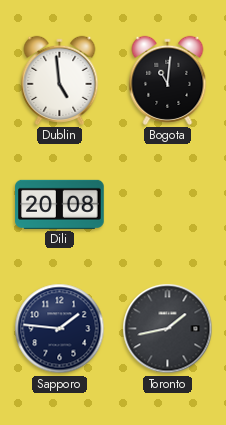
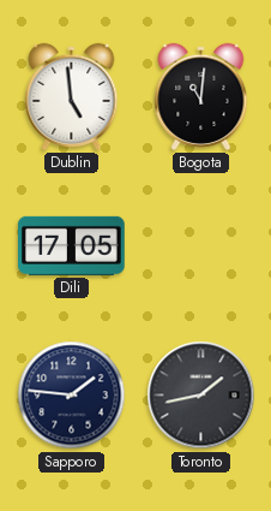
Dili: 20:08 -> 17:05
